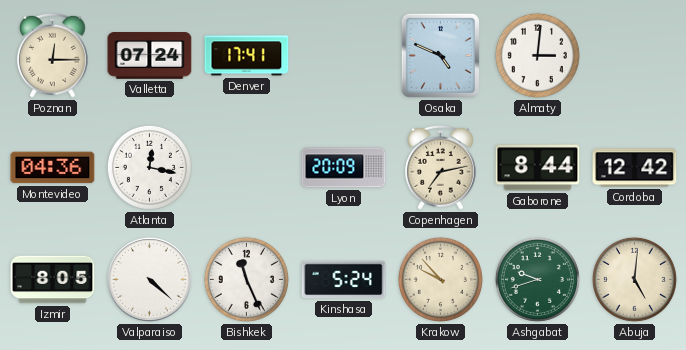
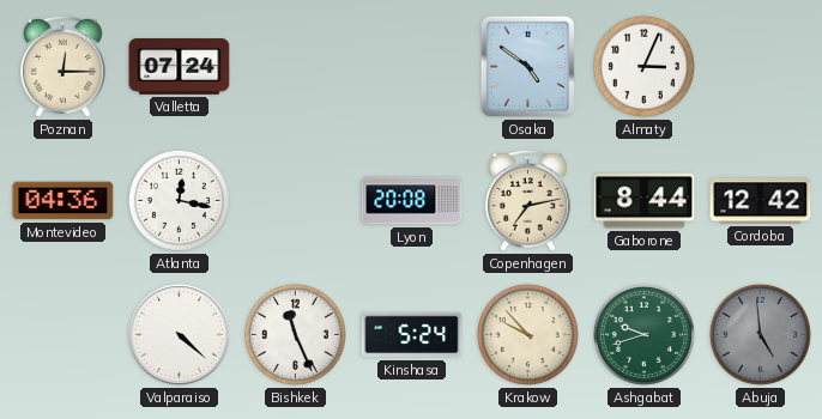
Denver: 17:41 -> none
Osaka: 4:49 -> 4:51
Almaty: 3:01 -> 3:04
Lyon: 20:09 -> 20:08
Izmir: 8:05 -> none
Abuja: 5:01 -> 4:59
Abuja dial: cream -> grey
